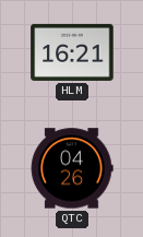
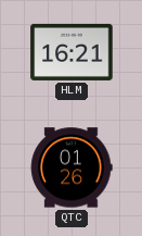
QTC: 04:26 -> 01:26
